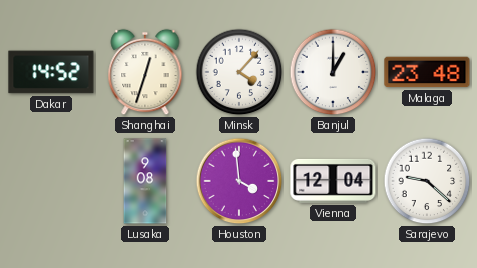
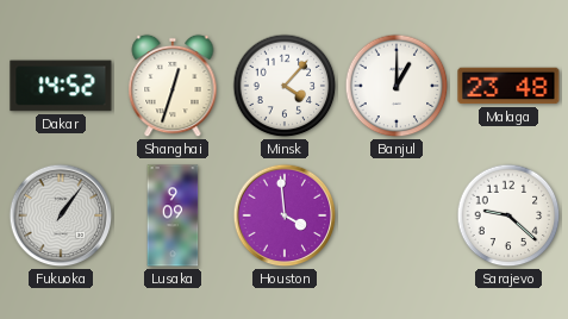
Fukuoka: none -> 1:06
Lusaka: 9:08 -> 9:09
Vienna: 12:04 -> none
